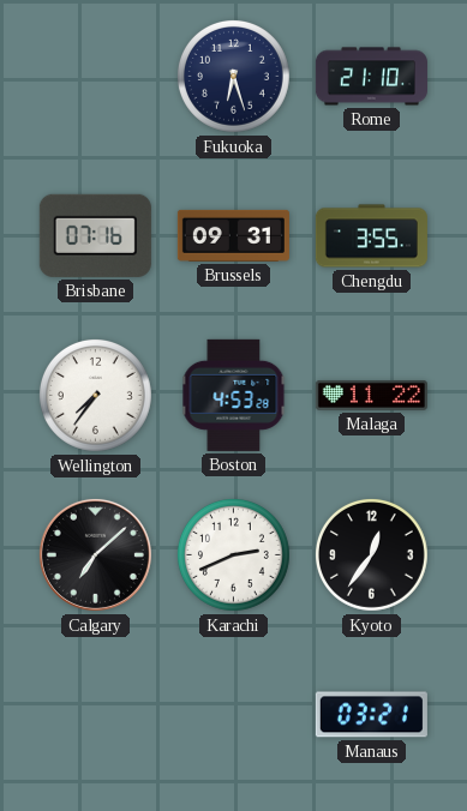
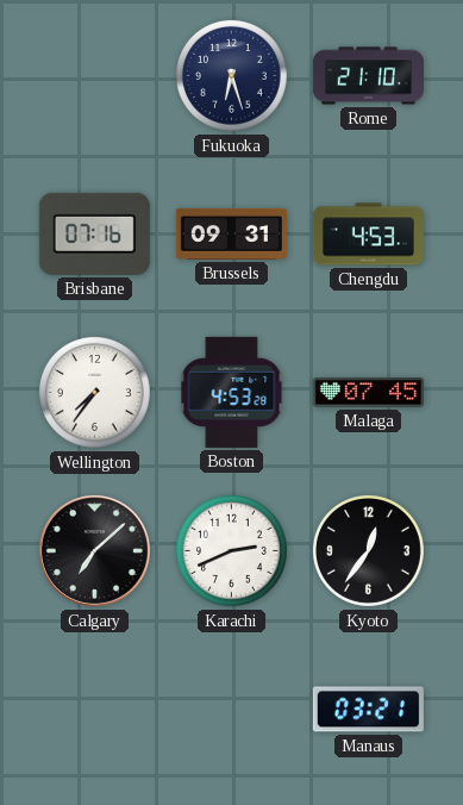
Chengdu: 3:55 -> 4:53
Malaga: 11:22 -> 07:45
